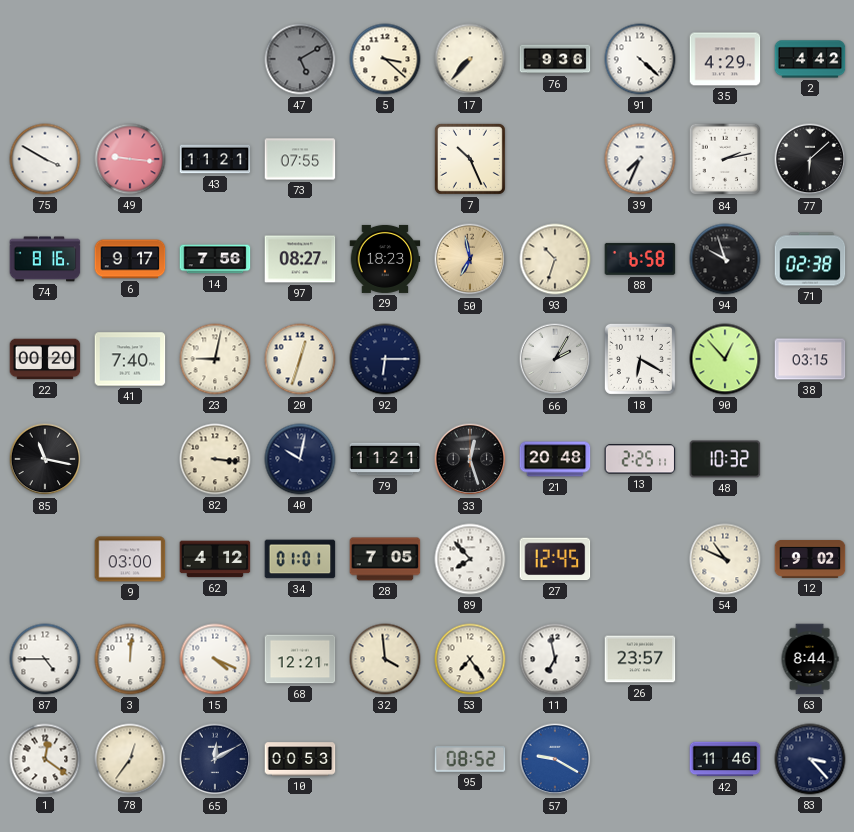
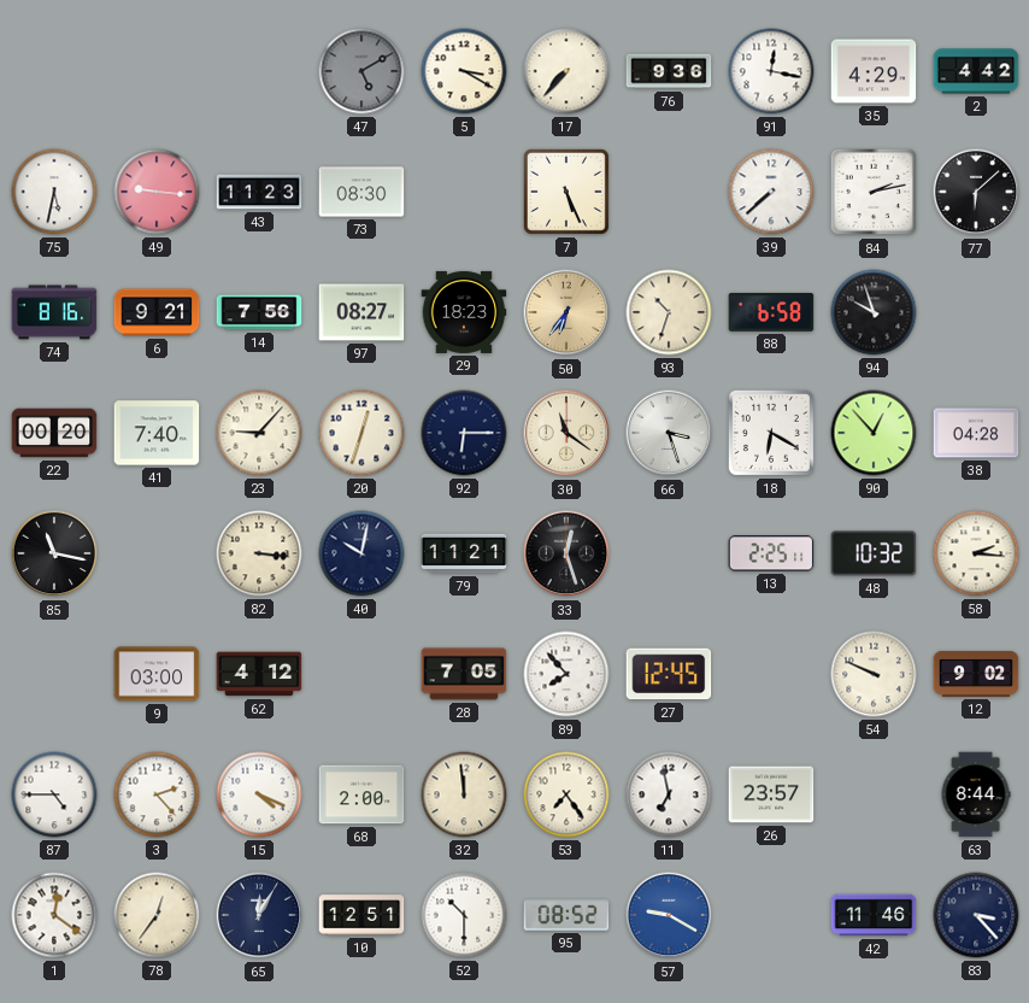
5: 3:22 -> 3:20
91: 4:22 -> 12:17
75: 3:50 -> 5:32
43: 11:21 -> 11:23
73: 07:55 -> 08:30
7: 10:26 -> 5:26
39: 7:34 -> 7:38
6: 9:17 -> 9:21
50: 6:58 -> 6:36
71: 02:38 -> none
23: 9:02 -> 9:07
30: none -> 11:21
66: 2:05 -> 3:27
38: 03:15 -> 04:28
21: 20:48 -> none
58: none -> 2:16
34: 01:01 -> none
54: 10:49 -> 9:49
3: 12:01 -> 2:23
68: 12:21 -> 2:00
32: 3:59 -> 11:59
65: 12:10 -> 12:05
10: 00:53 -> 12:51
52: none -> 10:30
